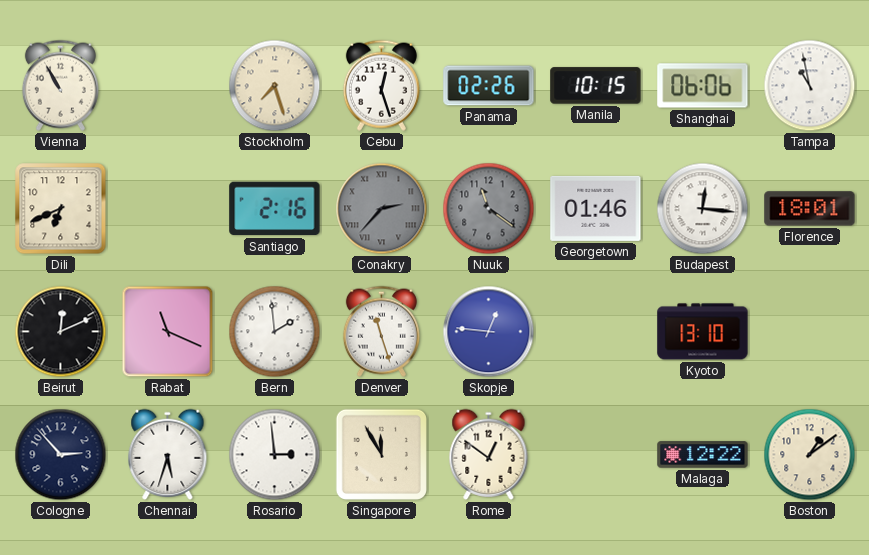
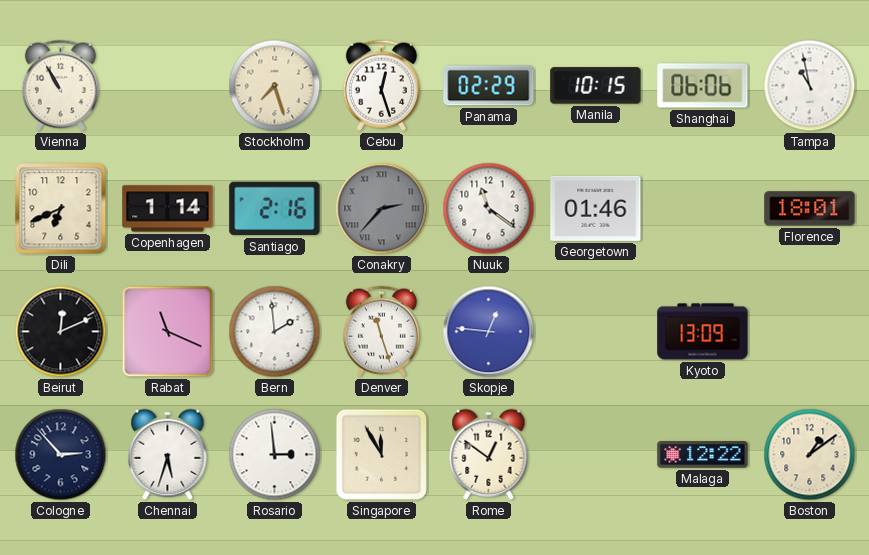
Panama: 02:26 -> 02:29
Copenhagen: none -> 1:14
Nuuk dial: grey -> white
Budapest: 12:16 -> none
Kyoto: 13:10 -> 13:09
